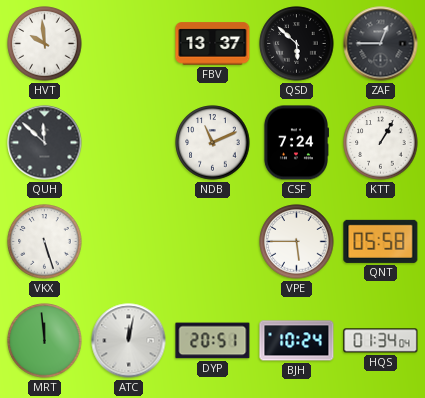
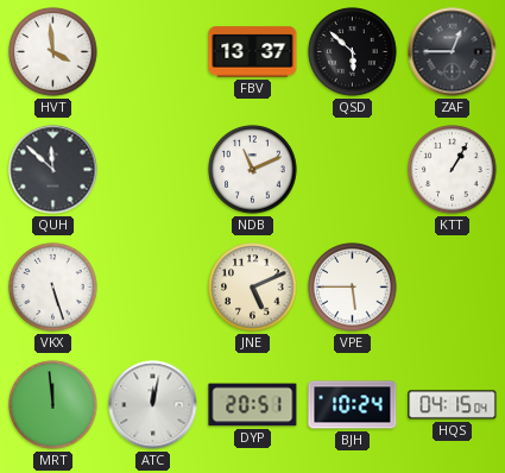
HVT: 9:59 -> 3:59
CSF: 7:24 -> none
JNE: none -> 5:11
QNT: 05:58 -> none
HQS: 01:34 -> 04:15
